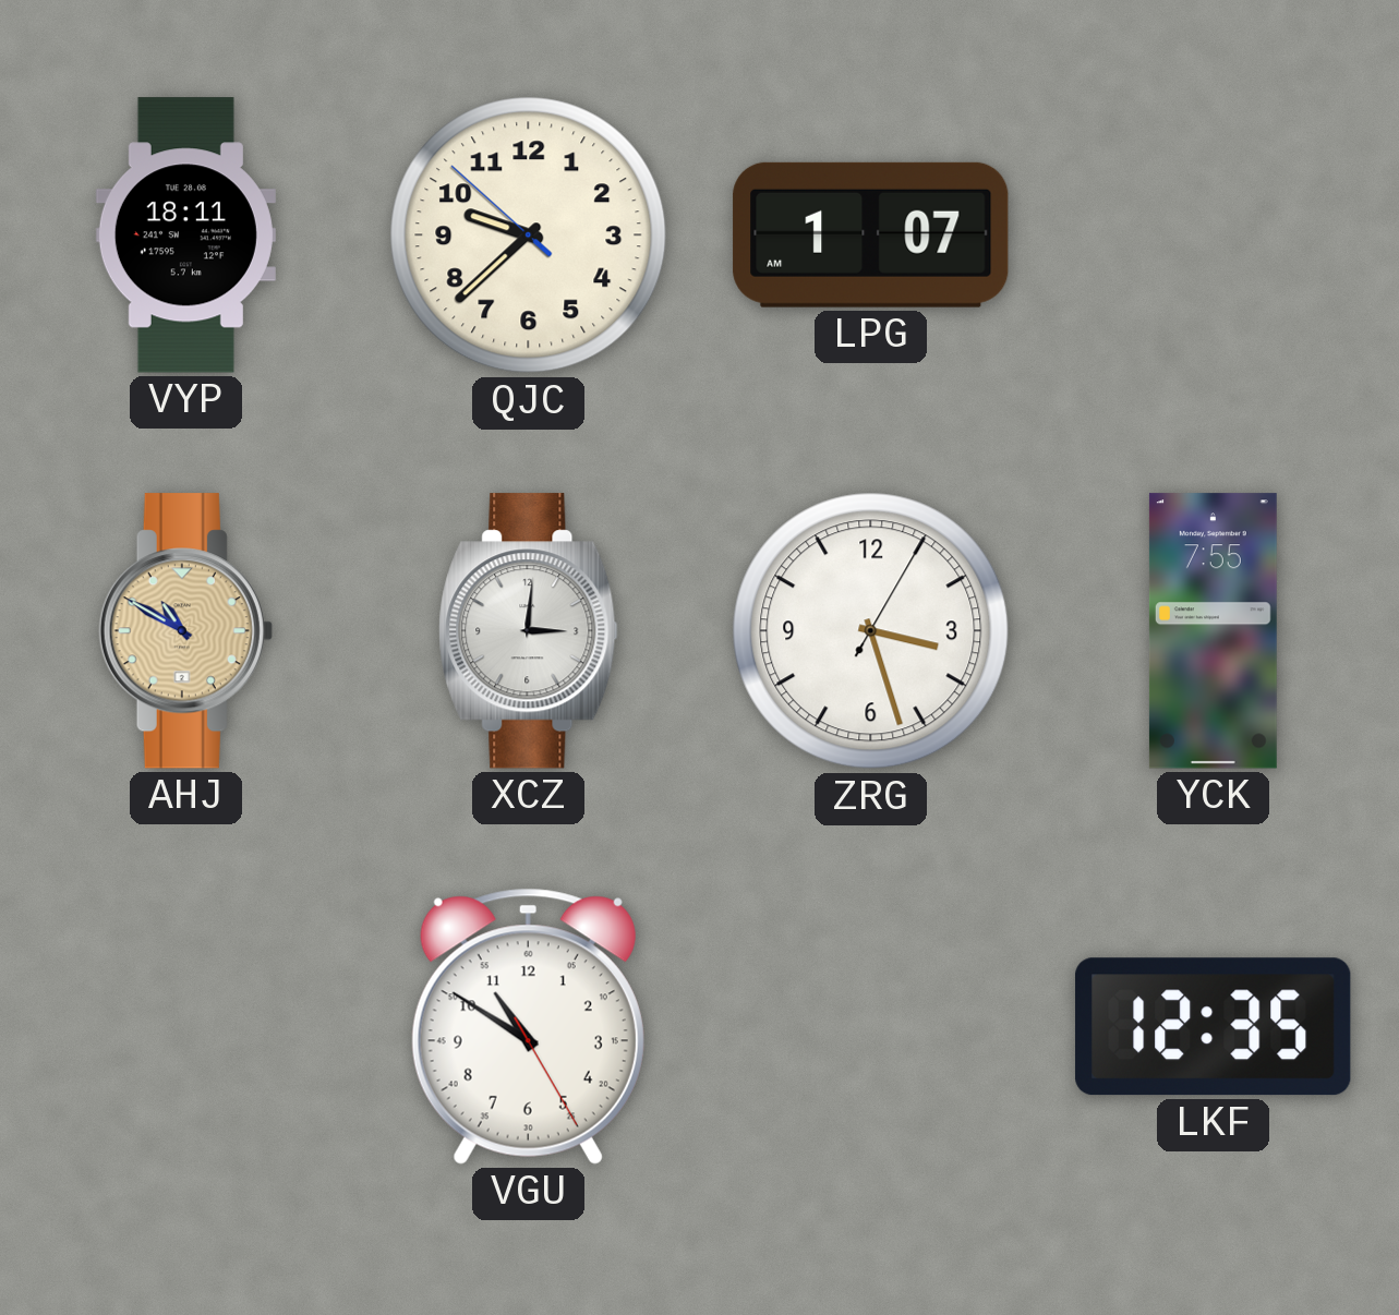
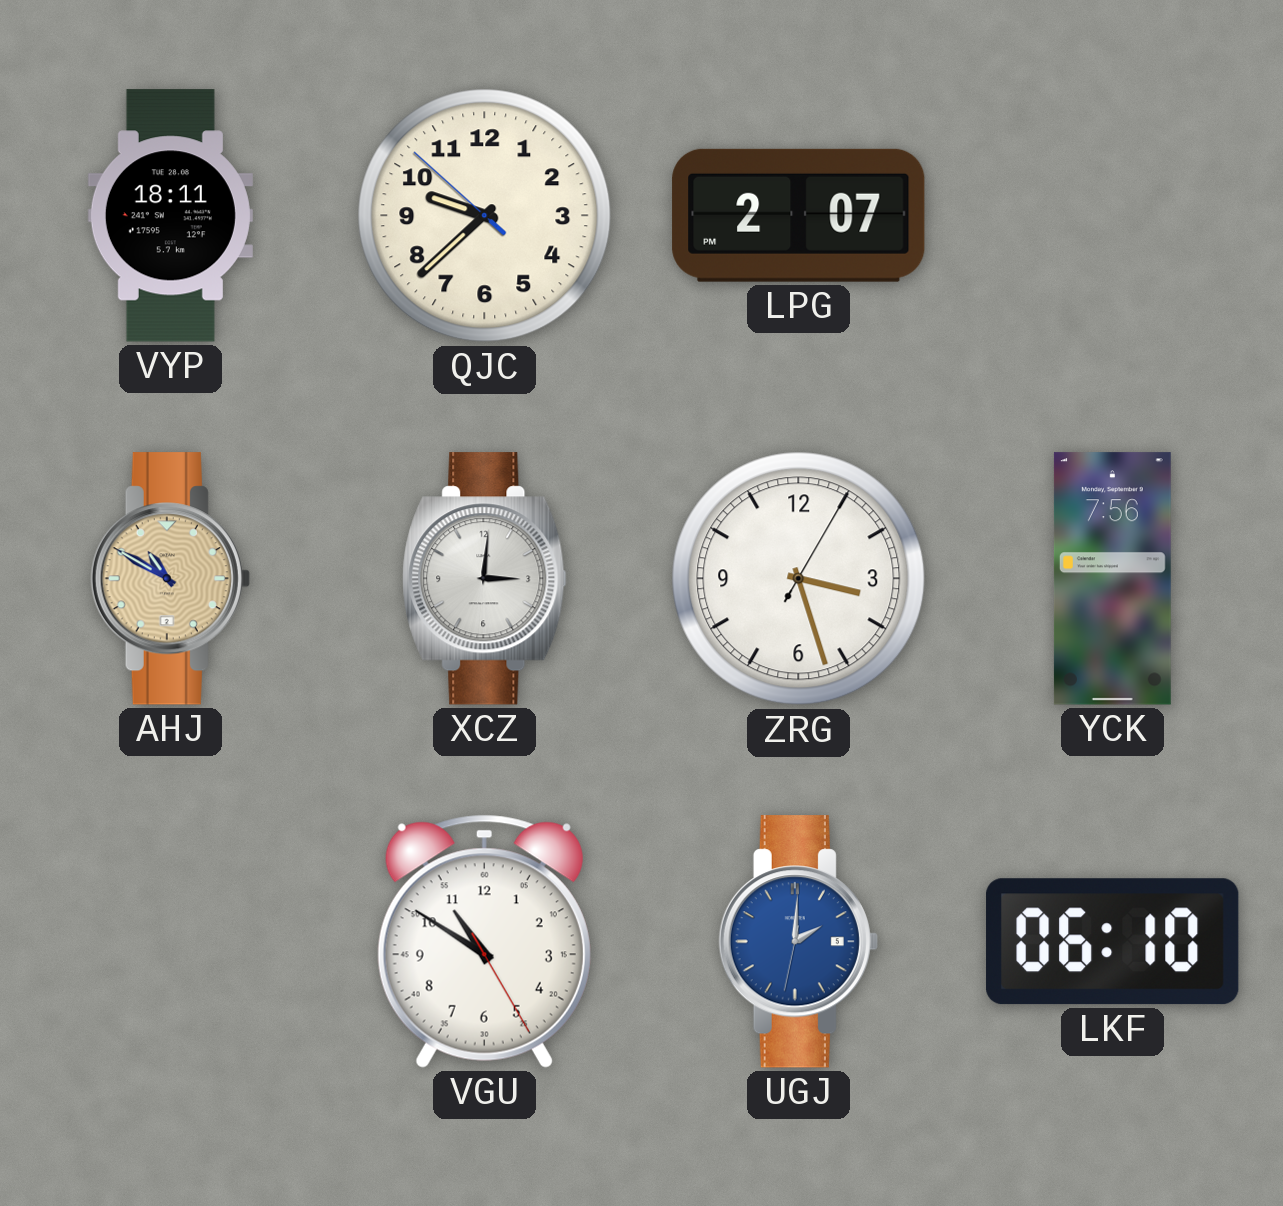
LPG: 1:07 -> 2:07
YCK: 7:55 -> 7:56
UGJ: none -> 2:00
LKF: 12:35 -> 06:10
